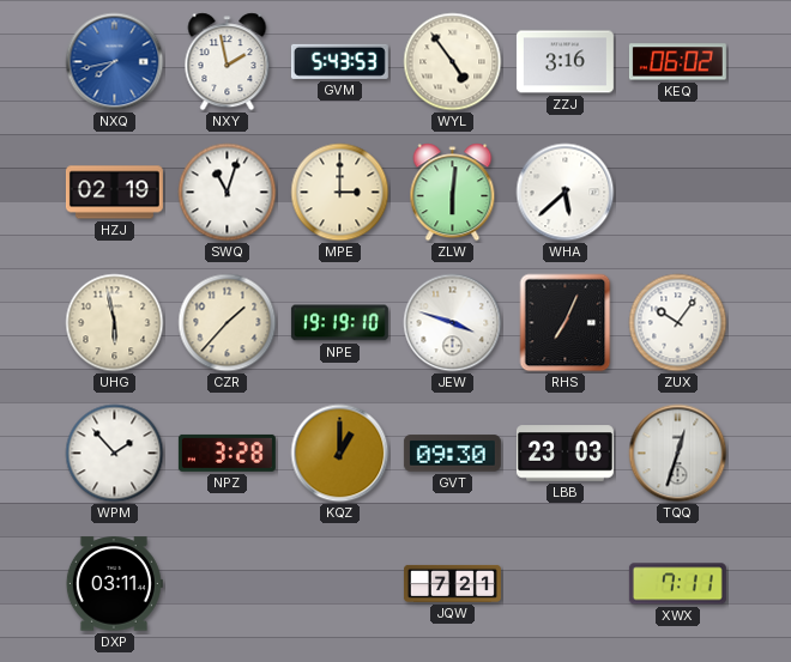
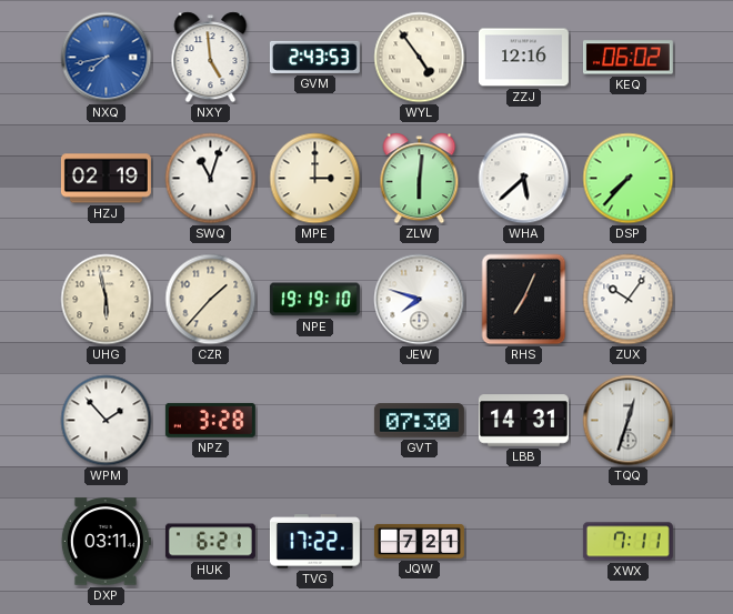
NXY: 1:58 -> 4:59
GVM: 5:43 -> 2:43
ZZJ: 3:16 -> 12:16
DSP: none -> 7:37
JEW: 3:48 -> 7:48
KQZ: 1:00 -> none
GVT: 09:30 -> 07:30
LBB: 23:03 -> 14:31
HUK: none -> 6:21
TVG: none -> 17:22
